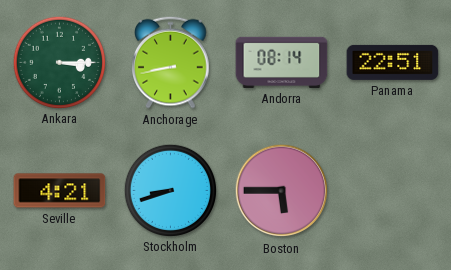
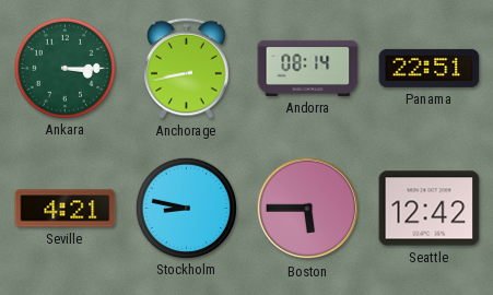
Stockholm: 8:42 -> 8:47
Seattle: none -> 12:42
